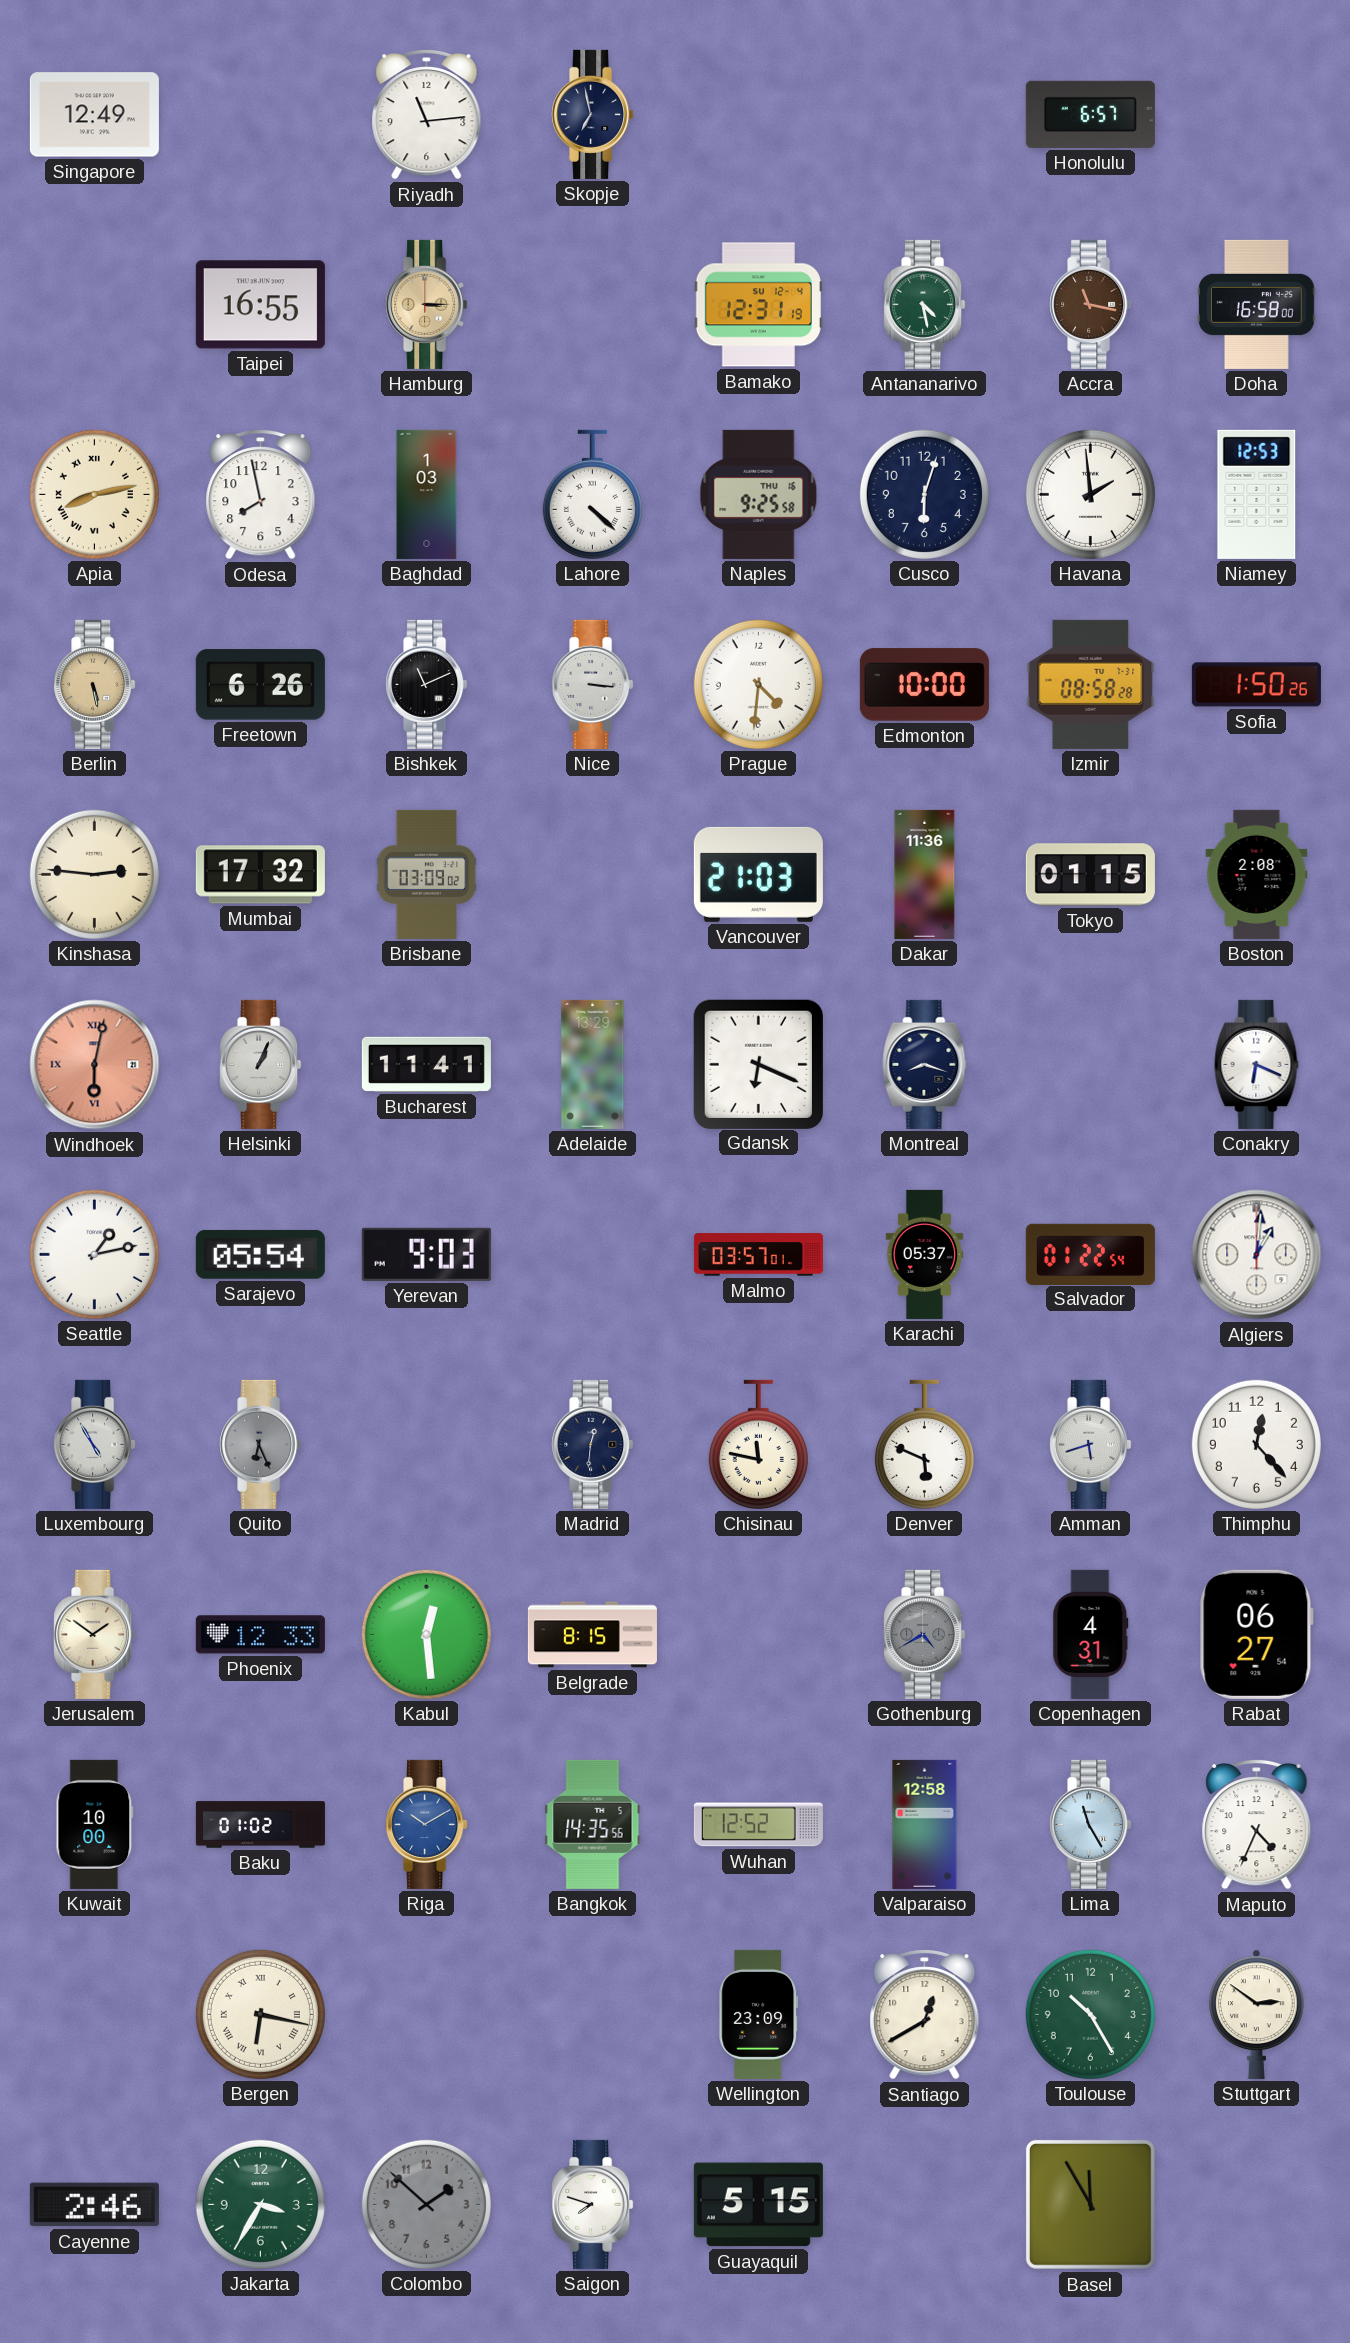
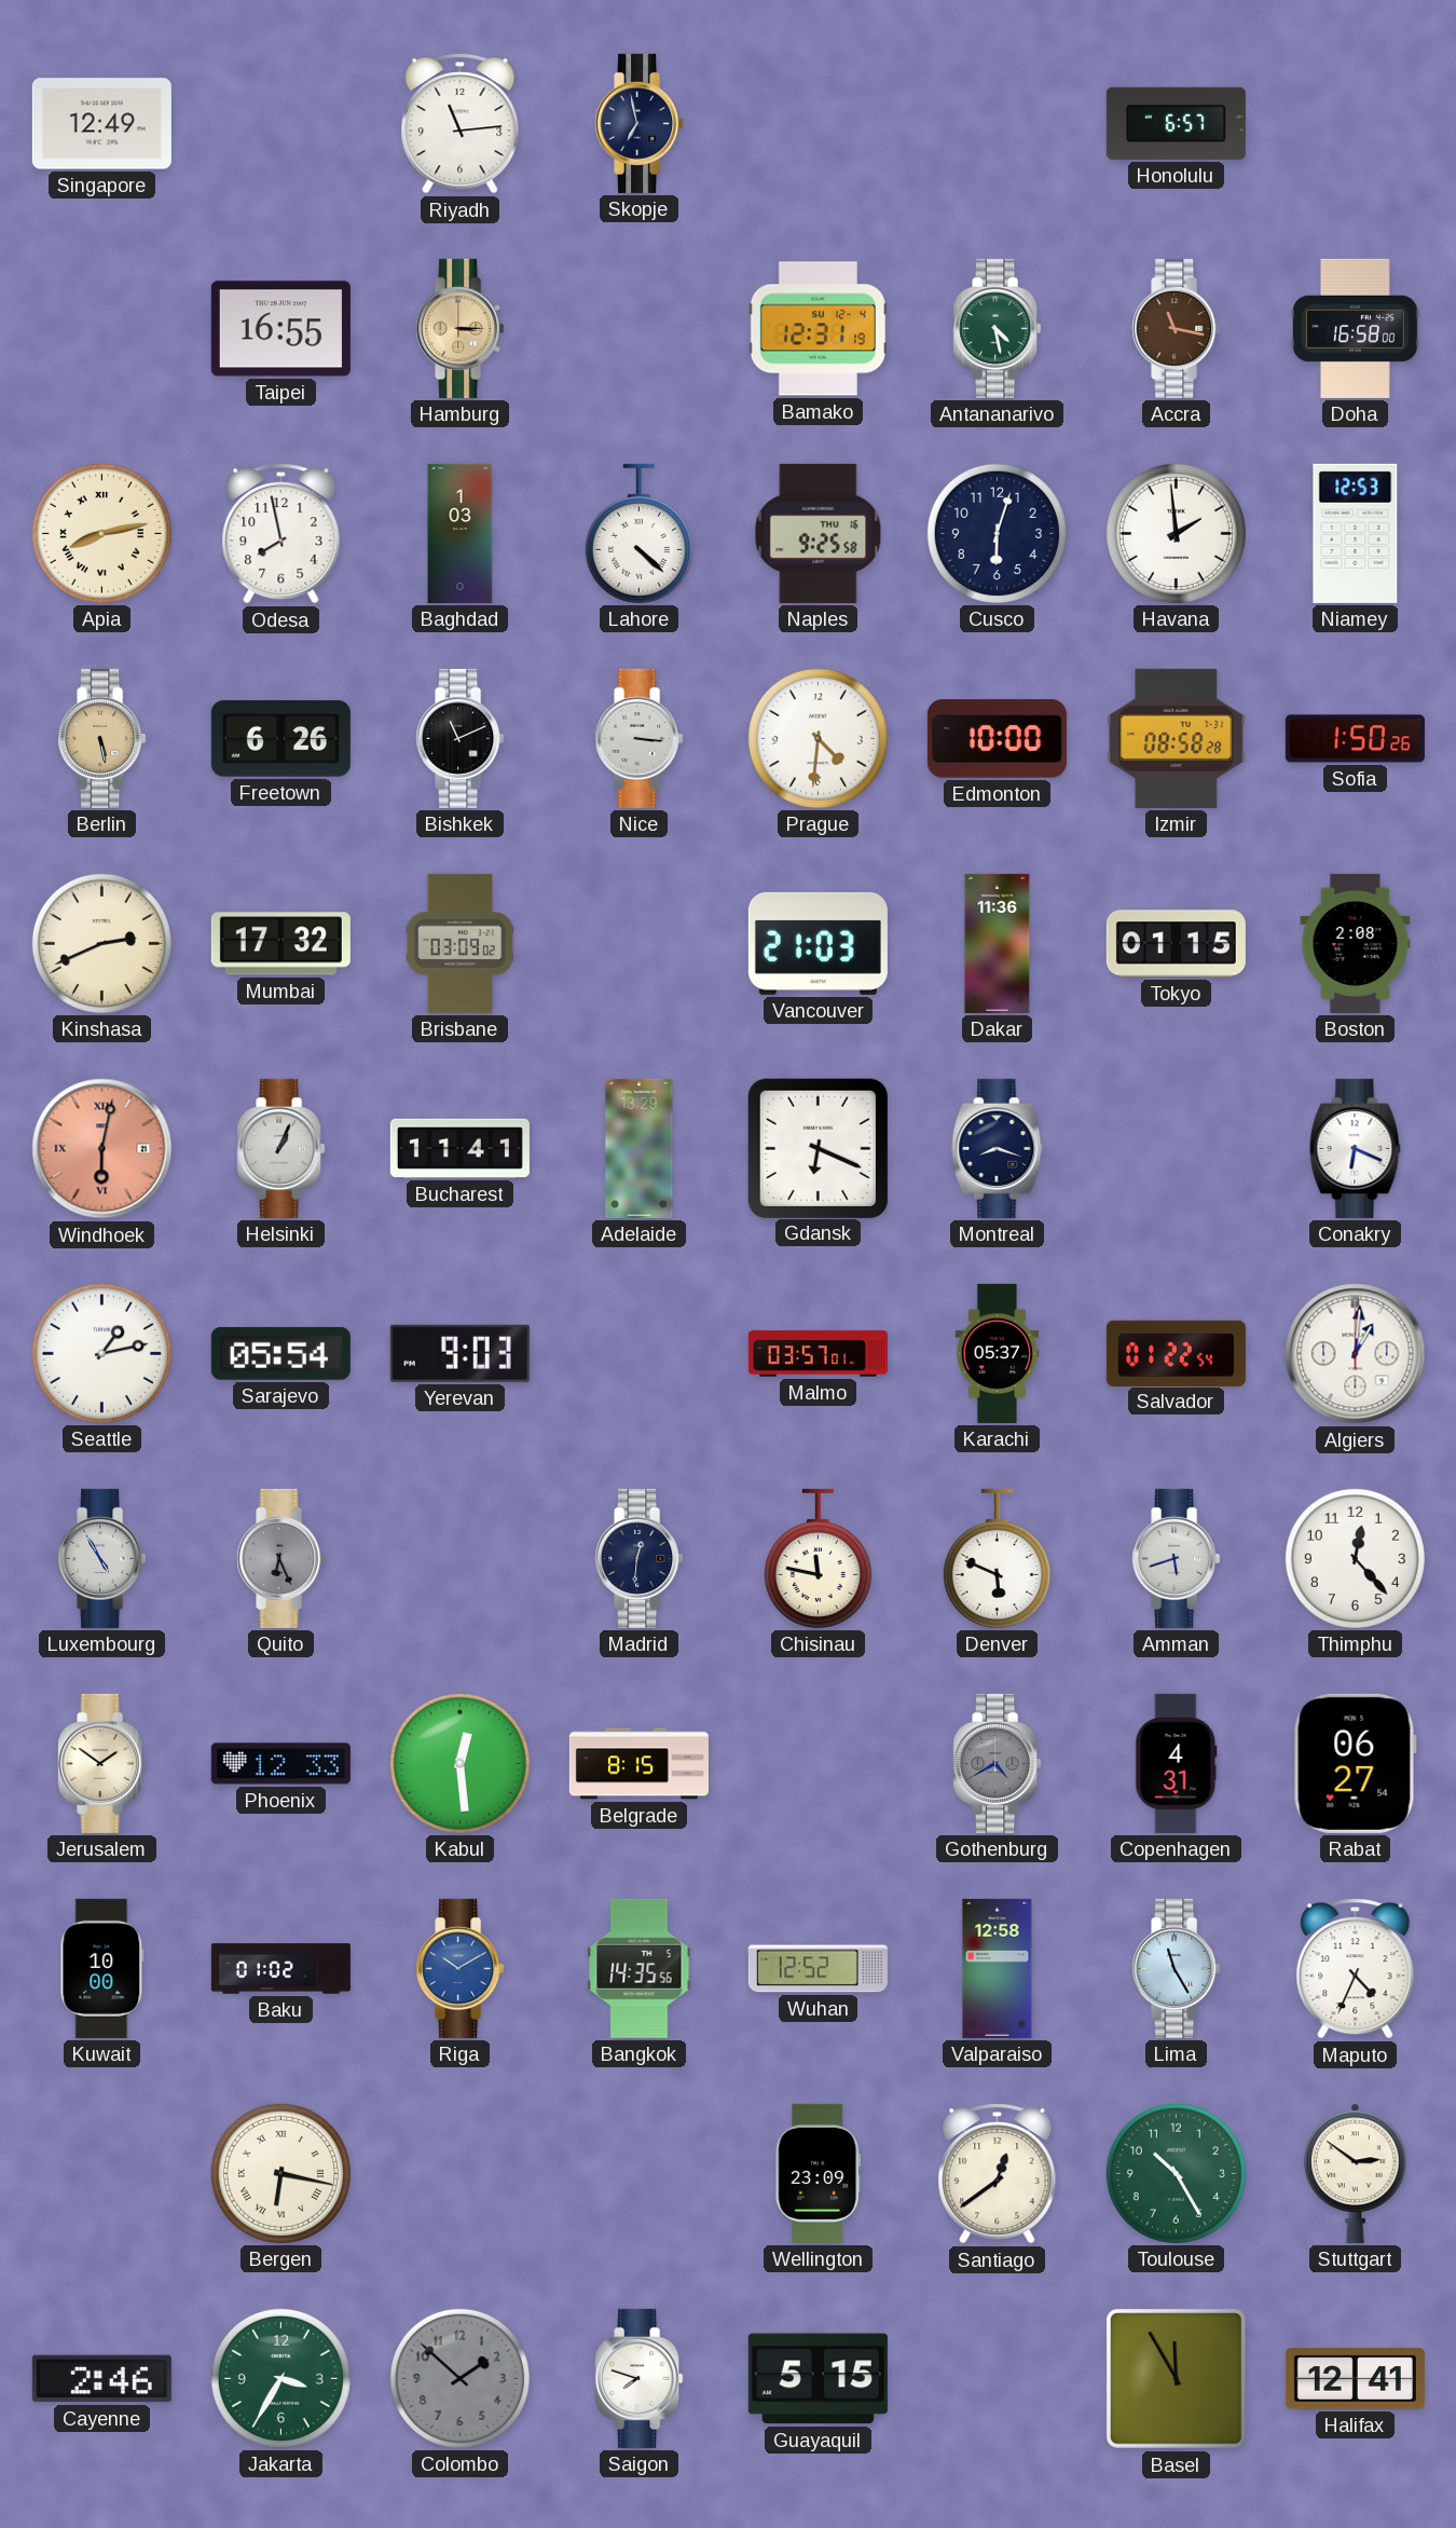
Kinshasa: 2:46 -> 2:41
Santiago: 12:40 -> 12:39
Halifax: none -> 12:41
